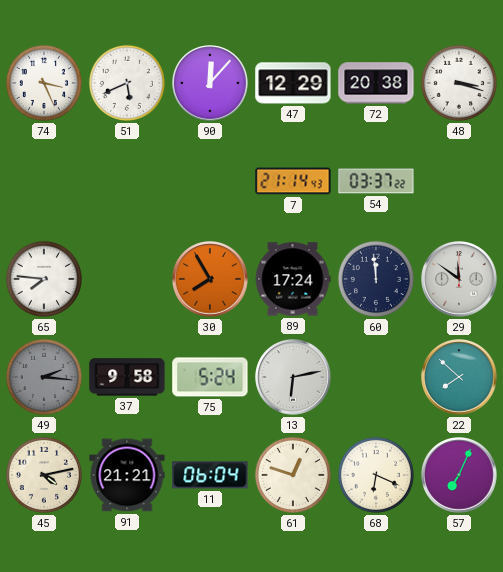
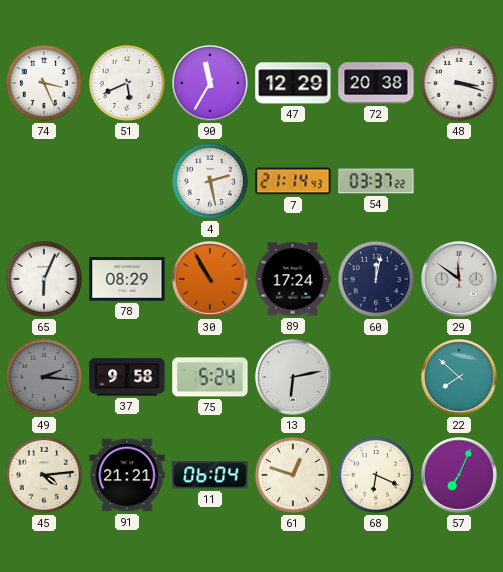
90: 12:07 -> 11:35
4: none -> 2:28
65: 7:46 -> 6:04
78: none -> 08:29
30: 7:55 -> 10:55
60: 11:59 -> 12:02
45: 4:13 -> 4:14
